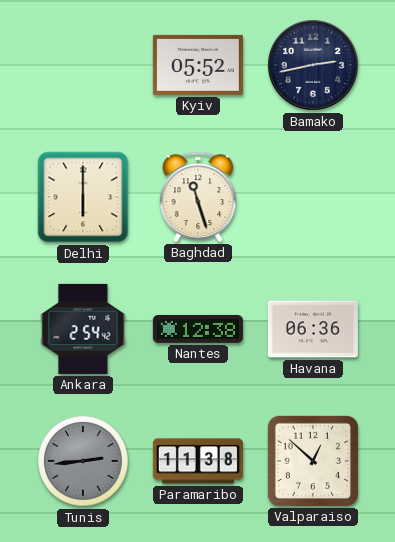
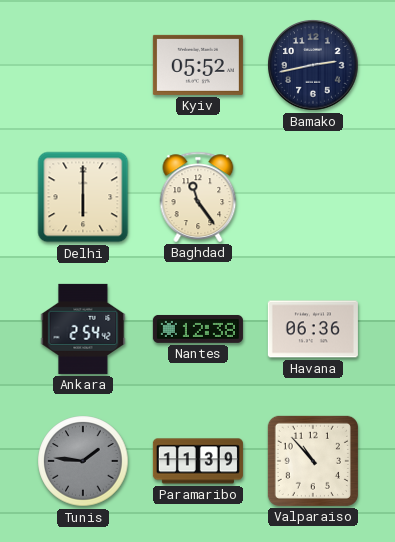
Baghdad: 11:27 -> 11:24
Tunis: 2:44 -> 1:46
Paramaribo: 11:38 -> 11:39
Valparaiso: 12:52 -> 10:53
